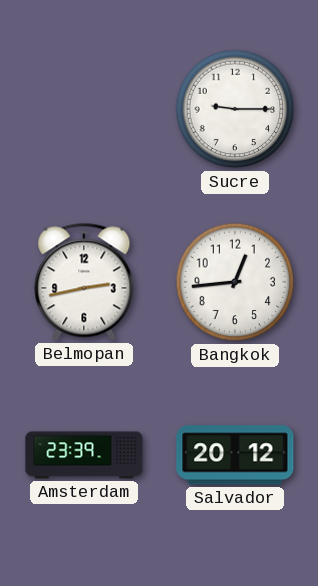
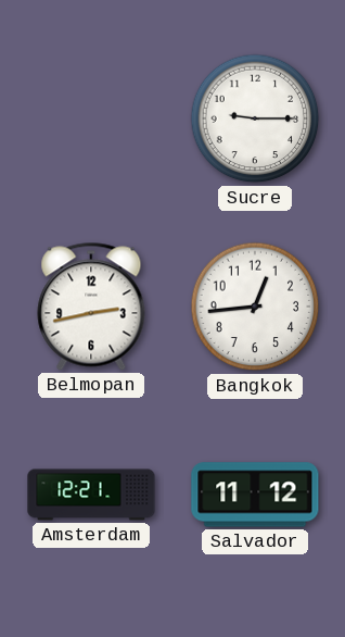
Amsterdam: 23:39 -> 12:21
Salvador: 20:12 -> 11:12
